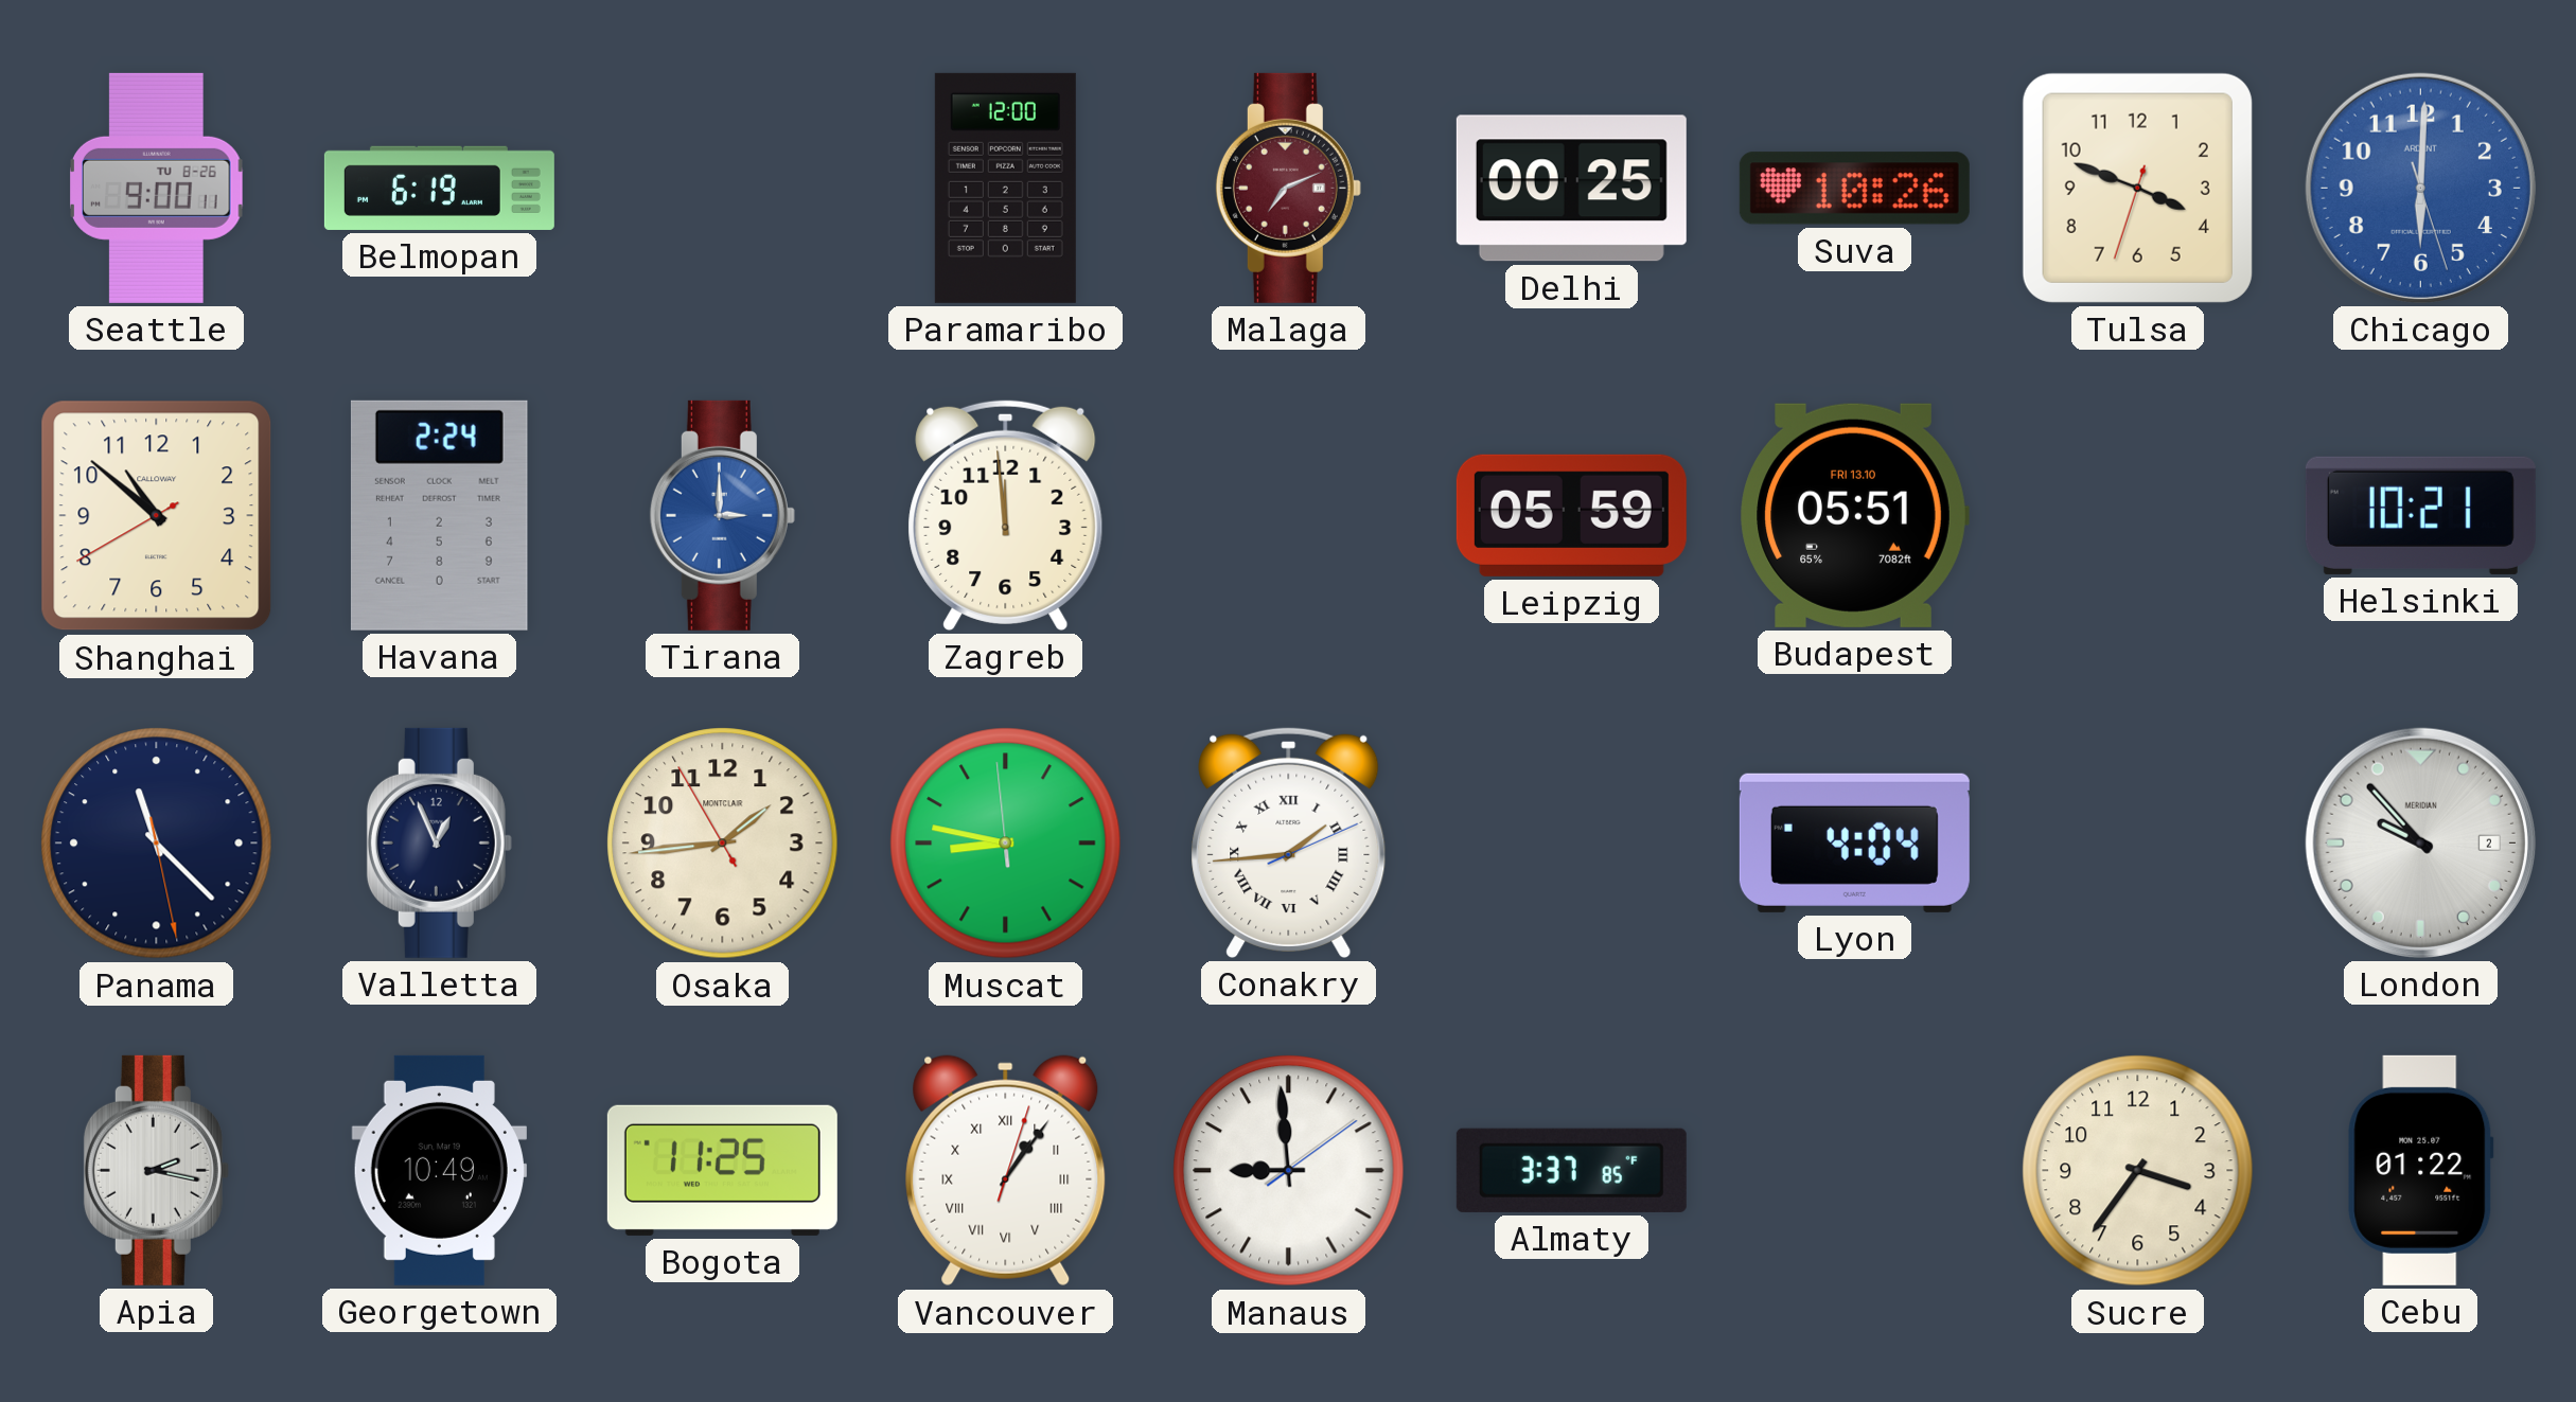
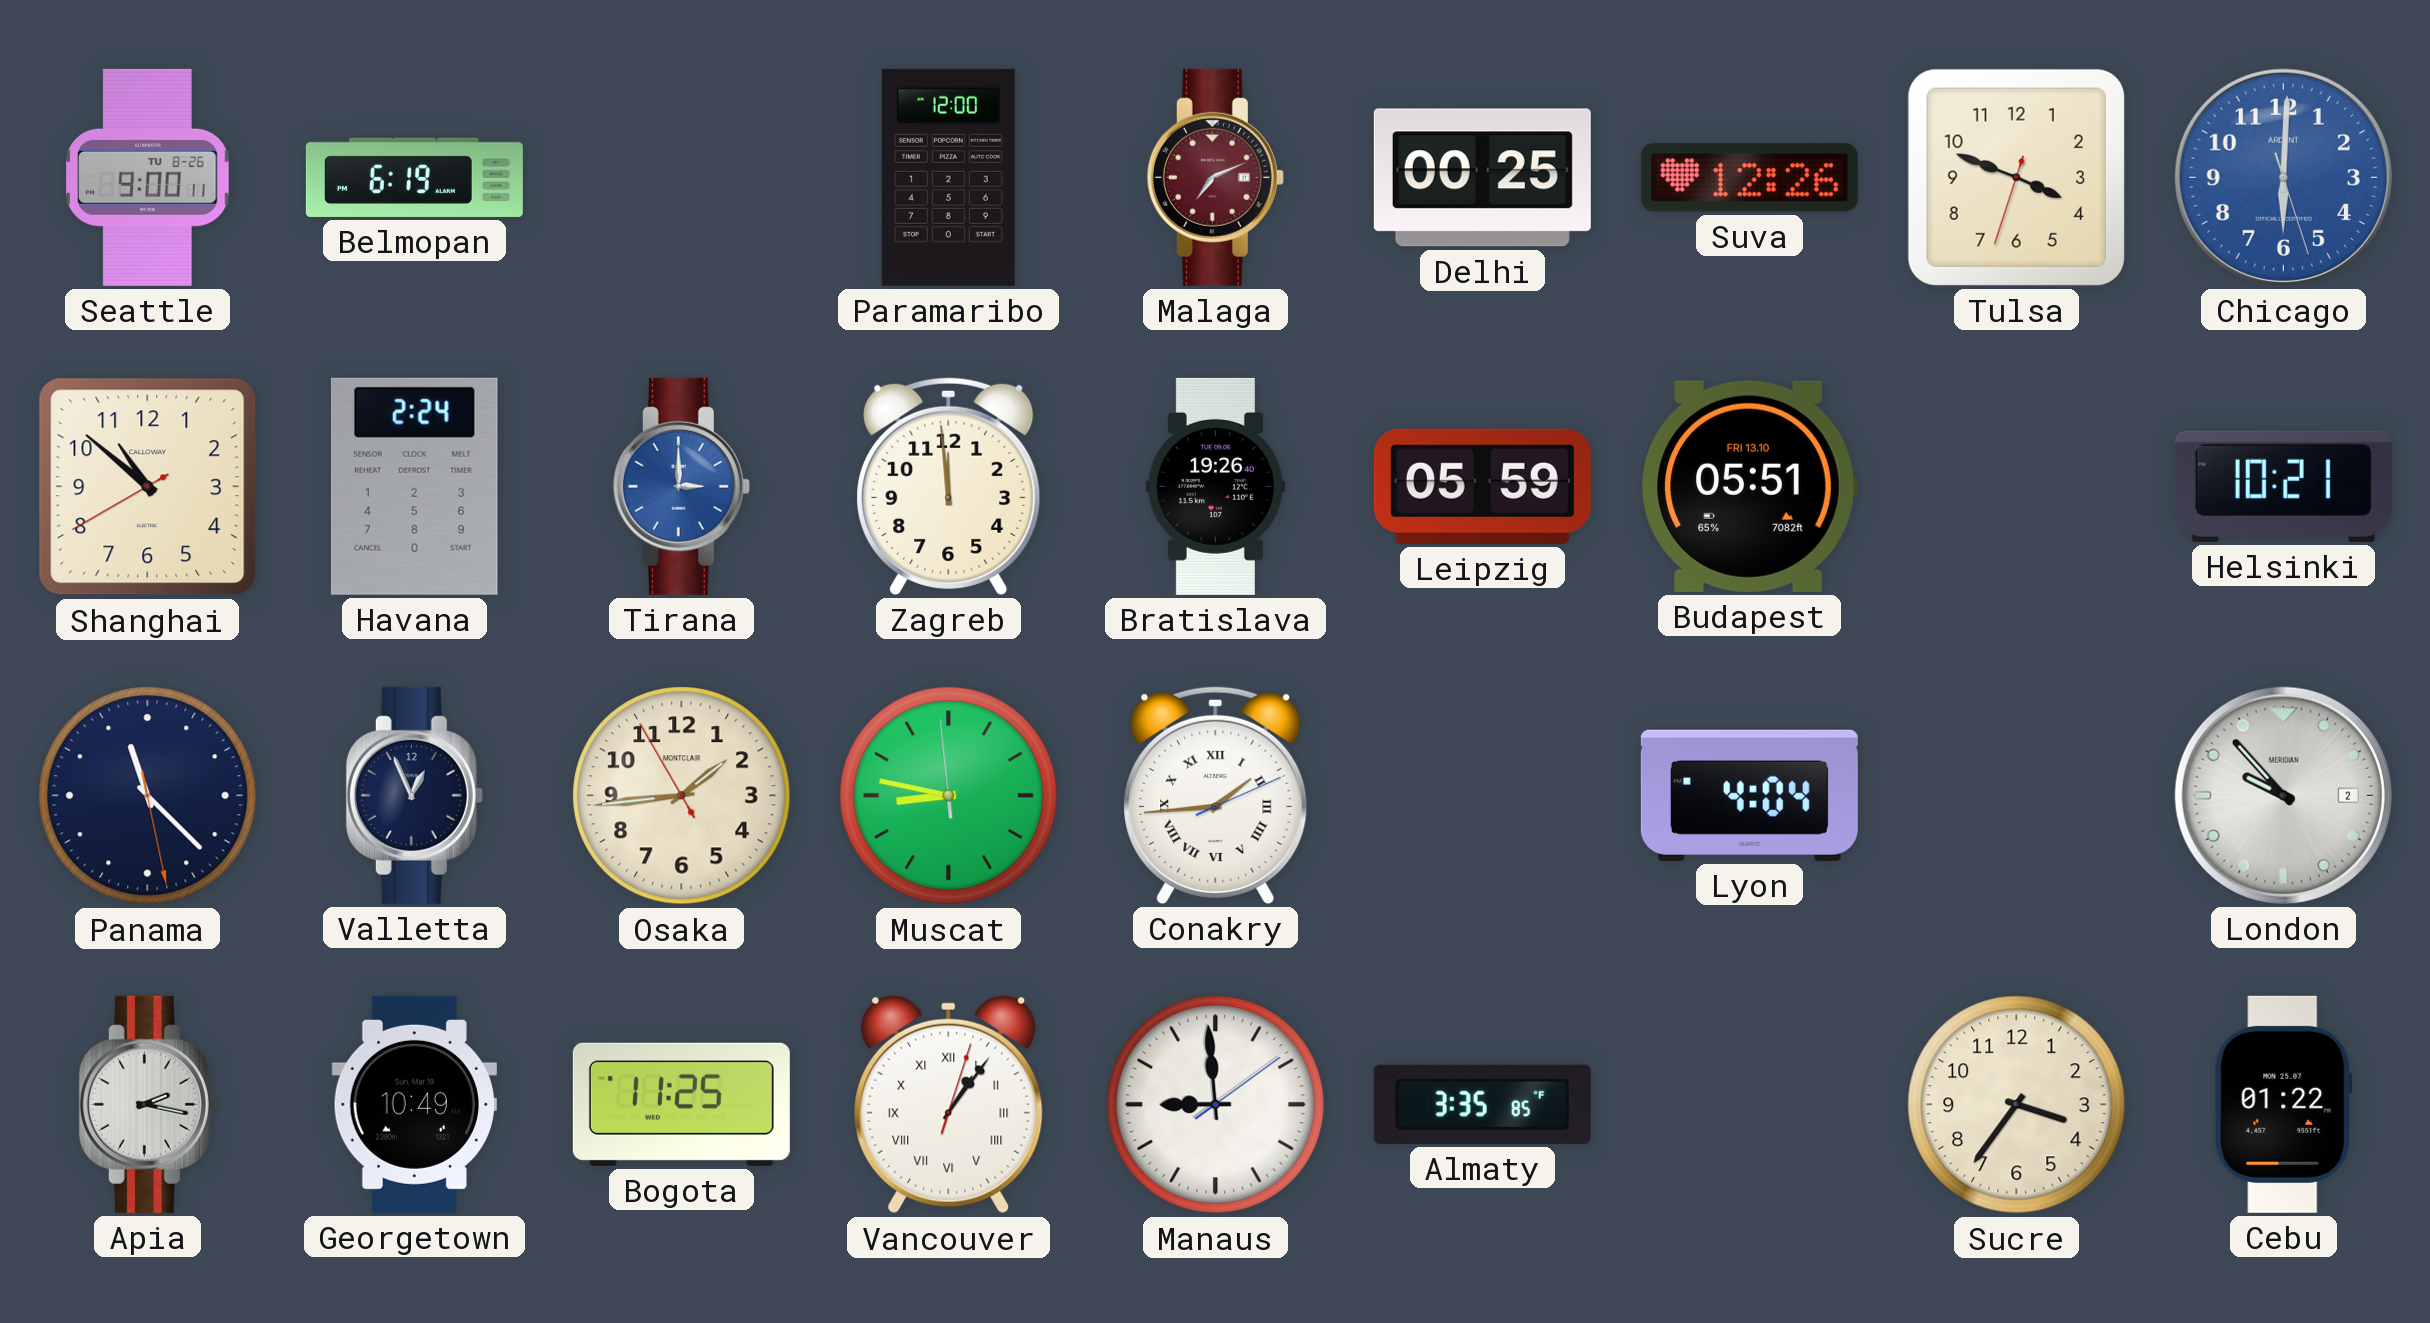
Suva: 10:26 -> 12:26
Bratislava: none -> 19:26
Almaty: 3:37 -> 3:35
